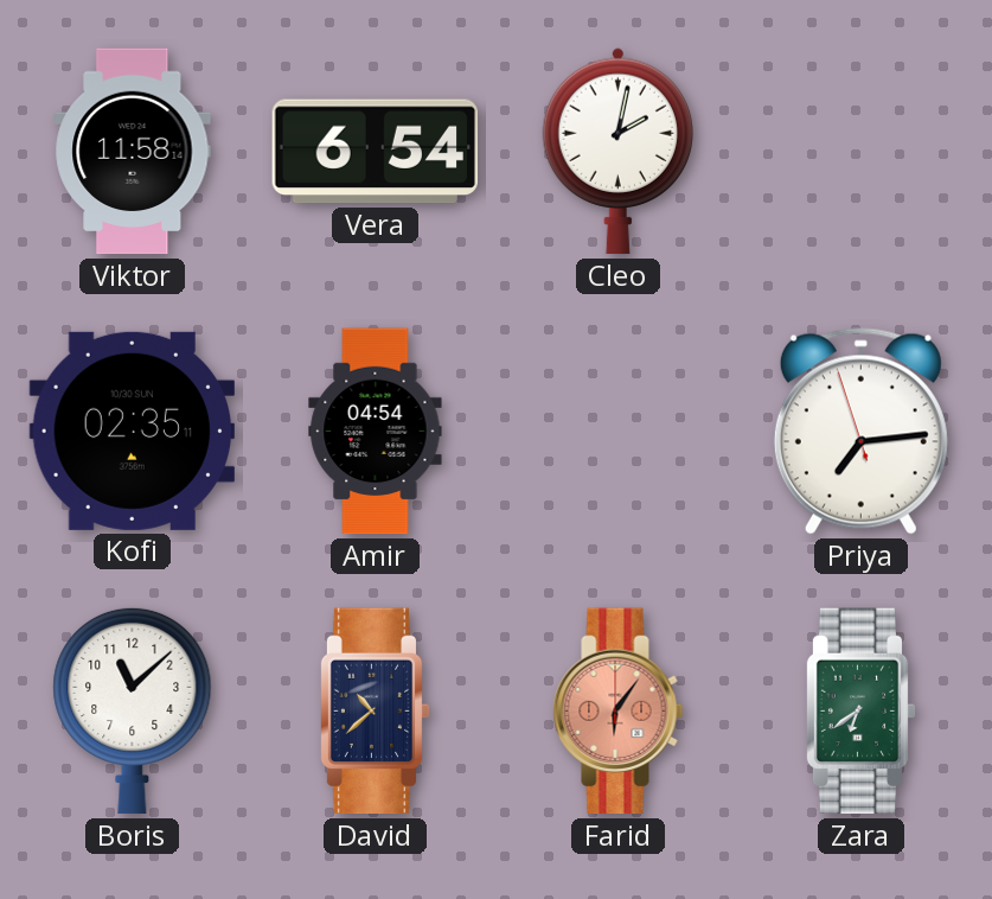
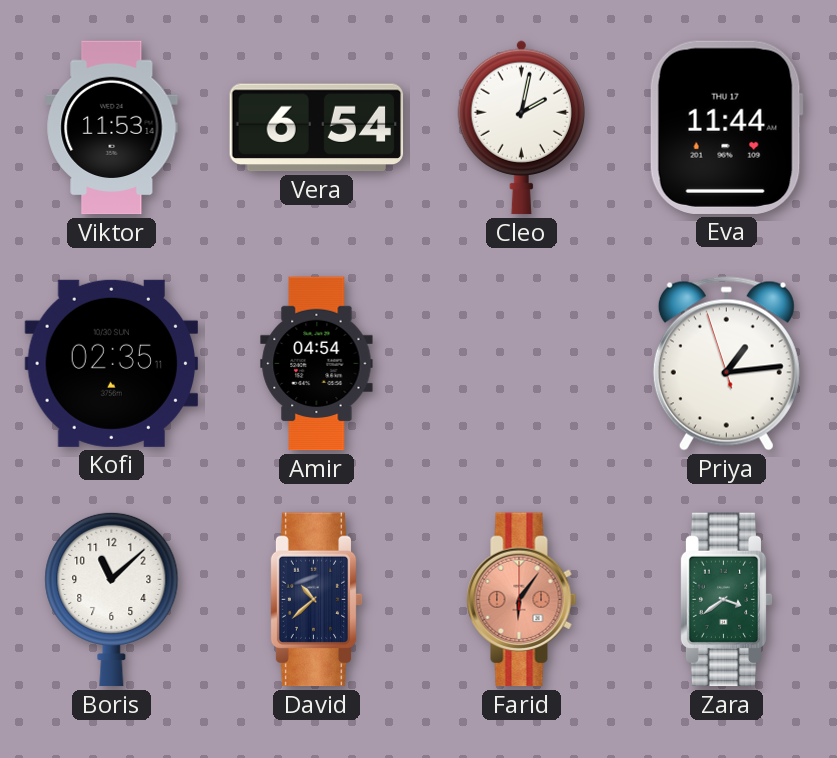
Viktor: 11:58 -> 11:53
Eva: none -> 11:44
Priya: 7:13 -> 1:13
Zara: 6:39 -> 3:39
